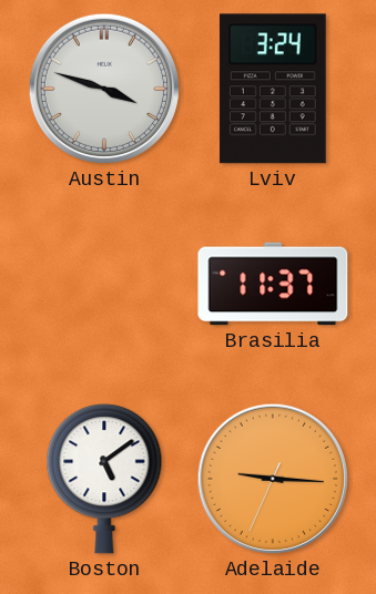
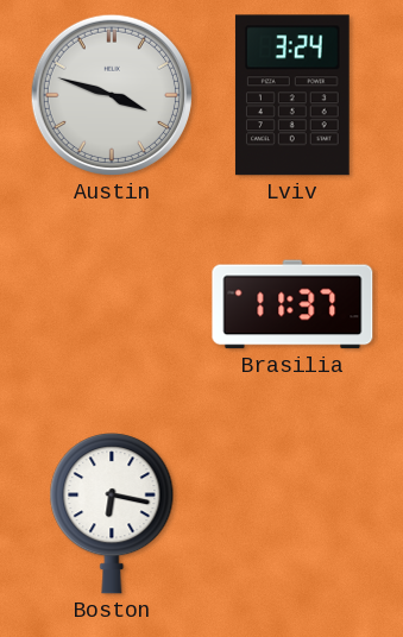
Boston: 5:09 -> 6:17
Adelaide: 9:15 -> none
